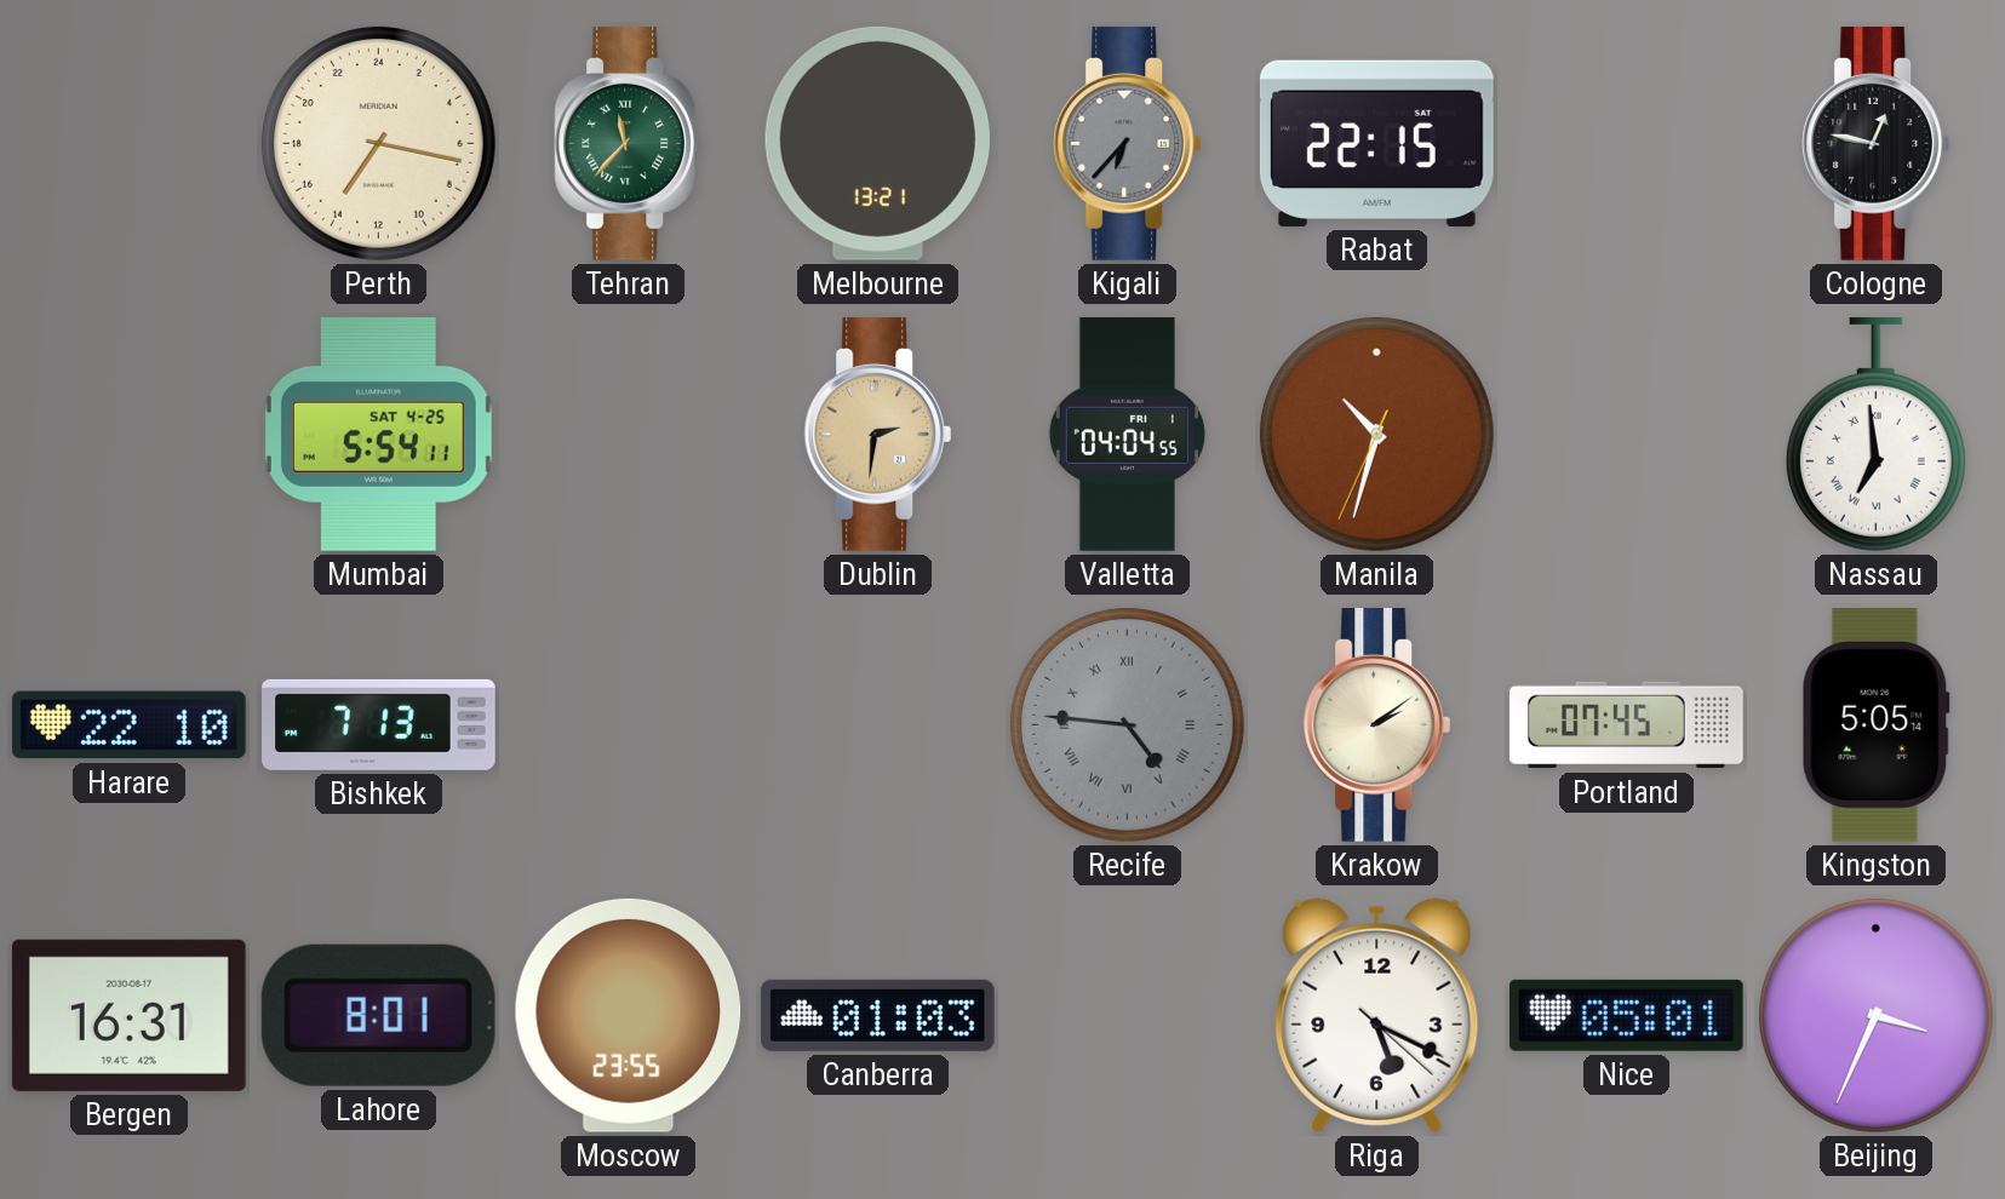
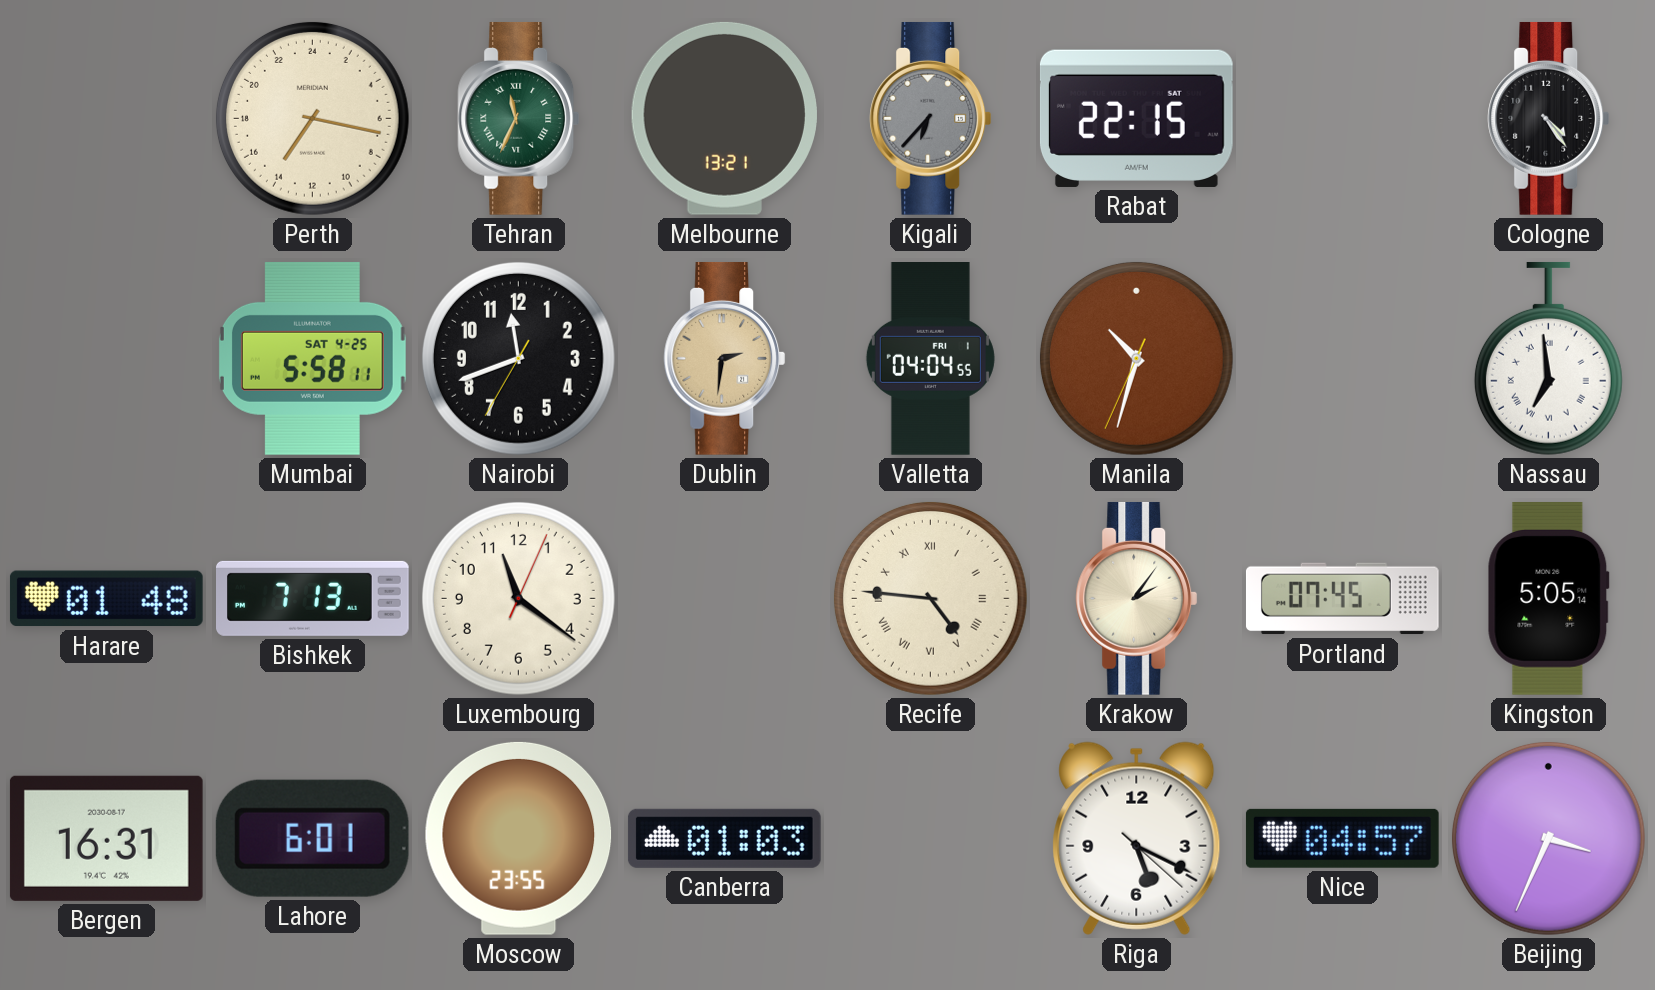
Tehran: 11:37 -> 11:34
Cologne: 12:47 -> 4:24
Mumbai: 5:54 -> 5:58
Nairobi: none -> 11:41
Harare: 22:10 -> 01:48
Luxembourg: none -> 11:21
Recife dial: grey -> cream
Krakow: 2:09 -> 2:06
Lahore: 8:01 -> 6:01
Nice: 05:01 -> 04:57
